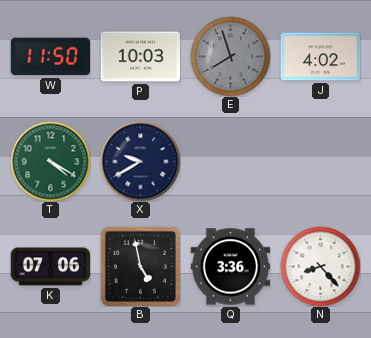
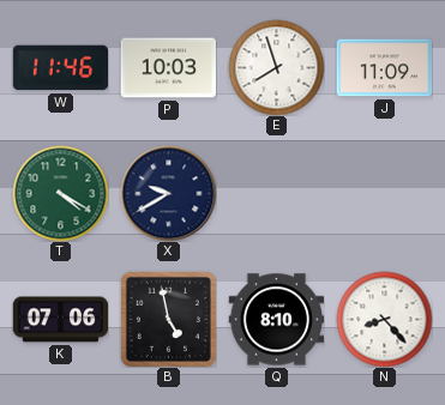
W: 11:50 -> 11:46
E dial: grey -> white
J: 4:02 -> 11:09
Q: 3:36 -> 8:10
